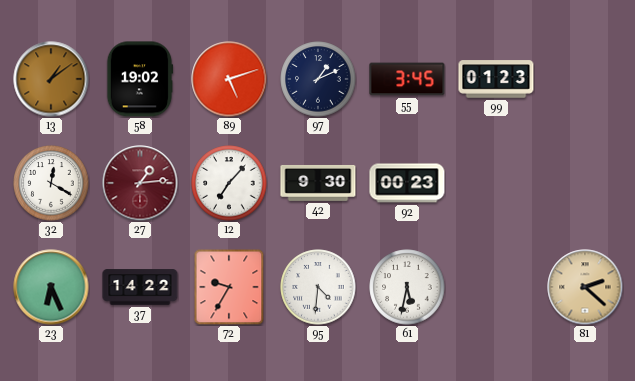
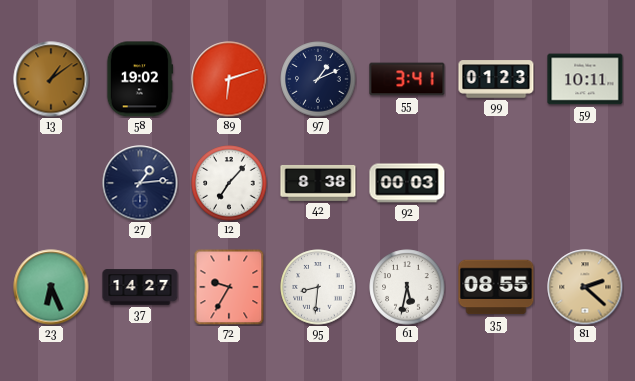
89: 5:12 -> 6:12
55: 3:45 -> 3:41
59: none -> 10:11
32: 12:20 -> none
27 dial: burgundy -> navy
42: 9:30 -> 8:38
92: 00:23 -> 00:03
37: 14:22 -> 14:27
95: 4:31 -> 8:31
35: none -> 08:55
